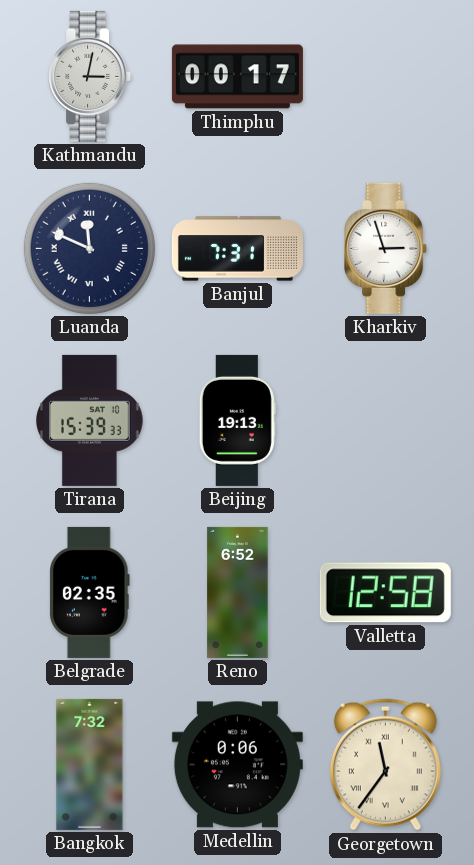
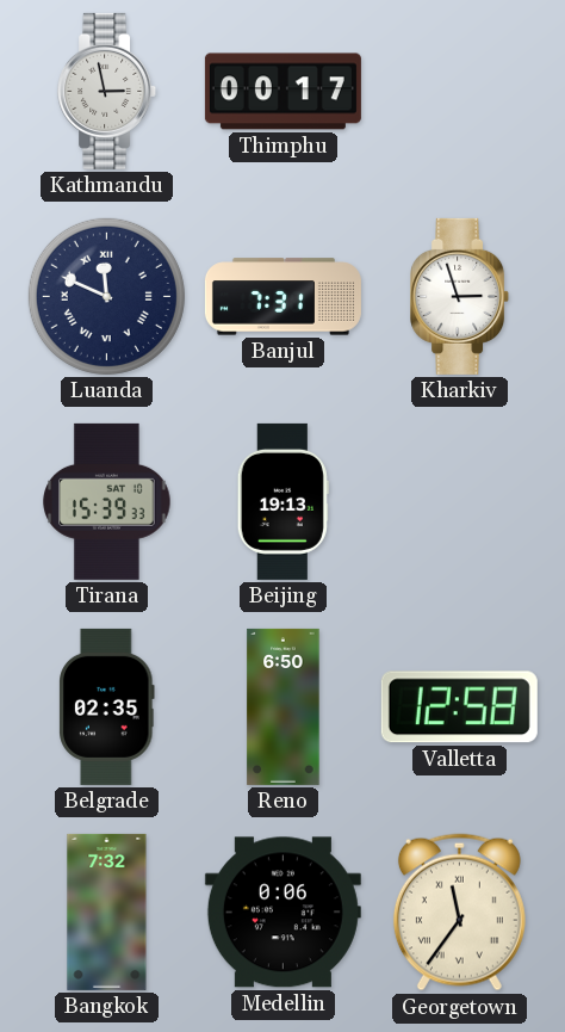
Kathmandu: 3:02 -> 2:58
Reno: 6:52 -> 6:50
